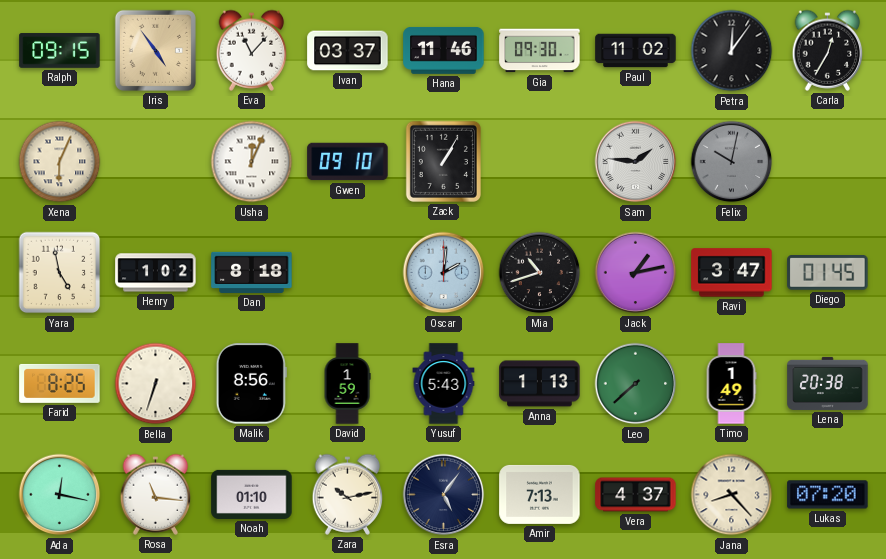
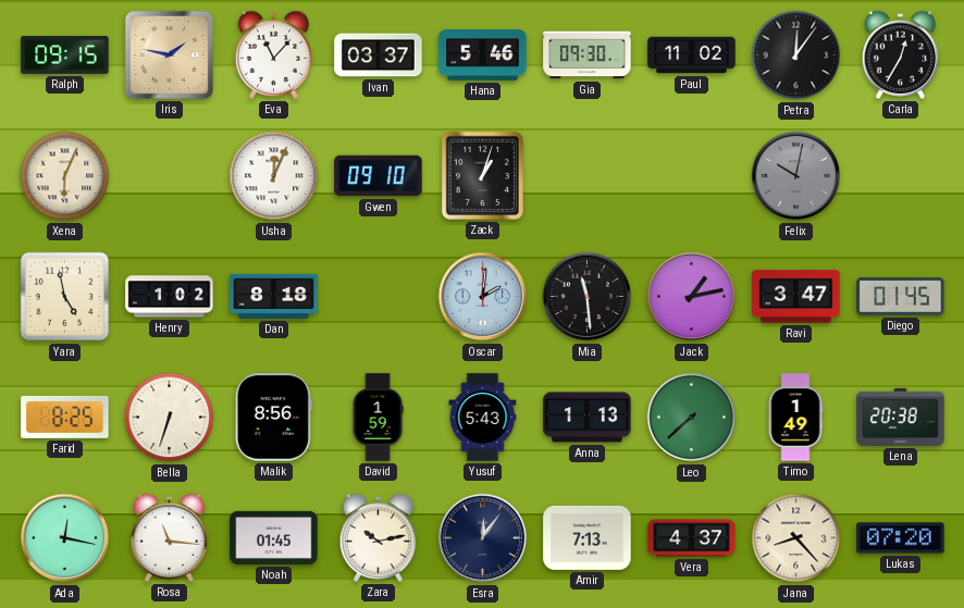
Iris: 4:54 -> 1:47
Hana: 11:46 -> 5:46
Zack: 1:05 -> 1:03
Sam: 1:46 -> none
Mia: 10:42 -> 11:29
Noah: 01:10 -> 01:45
Esra: 5:06 -> 12:06
